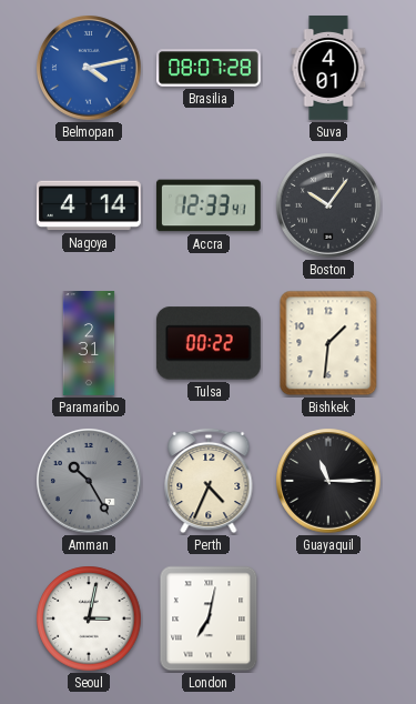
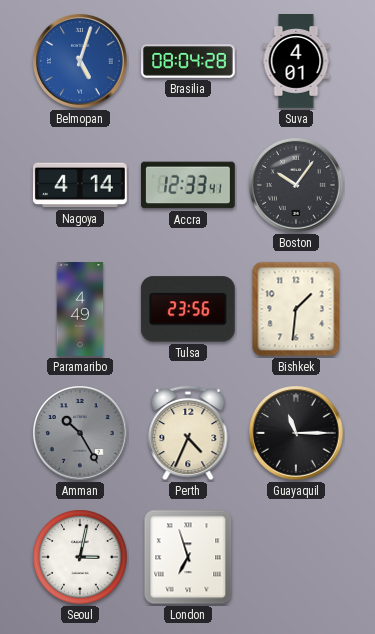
Belmopan: 4:13 -> 5:03
Brasilia: 08:07 -> 08:04
Paramaribo: 2:31 -> 4:49
Tulsa: 00:22 -> 23:56
London: 7:02 -> 6:57
